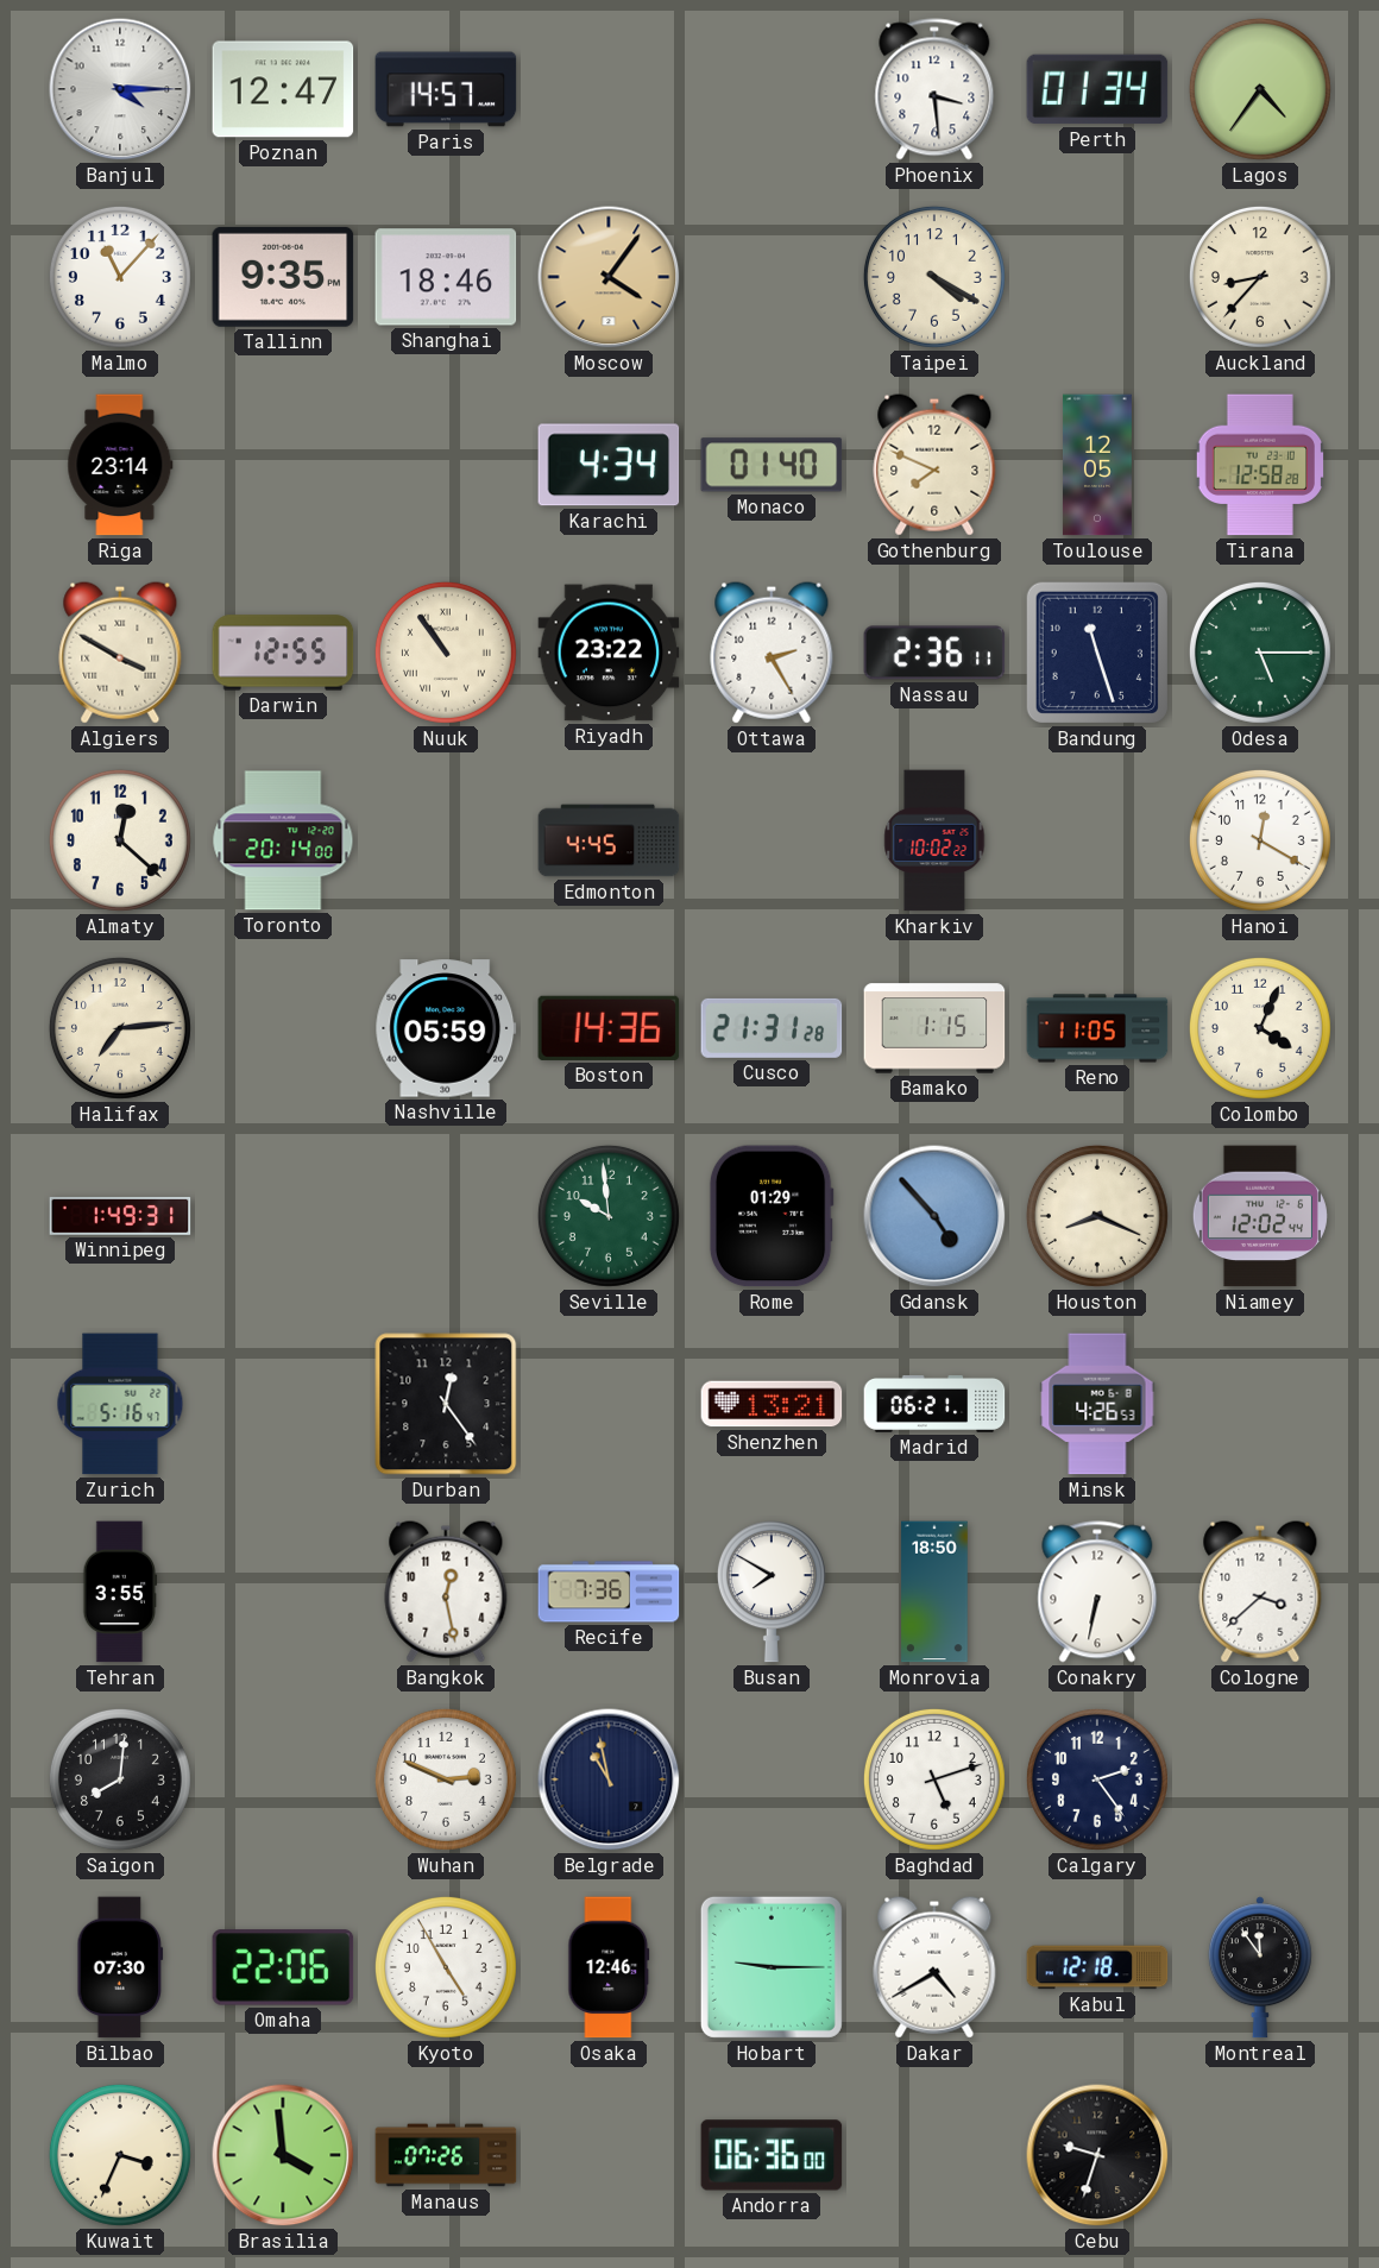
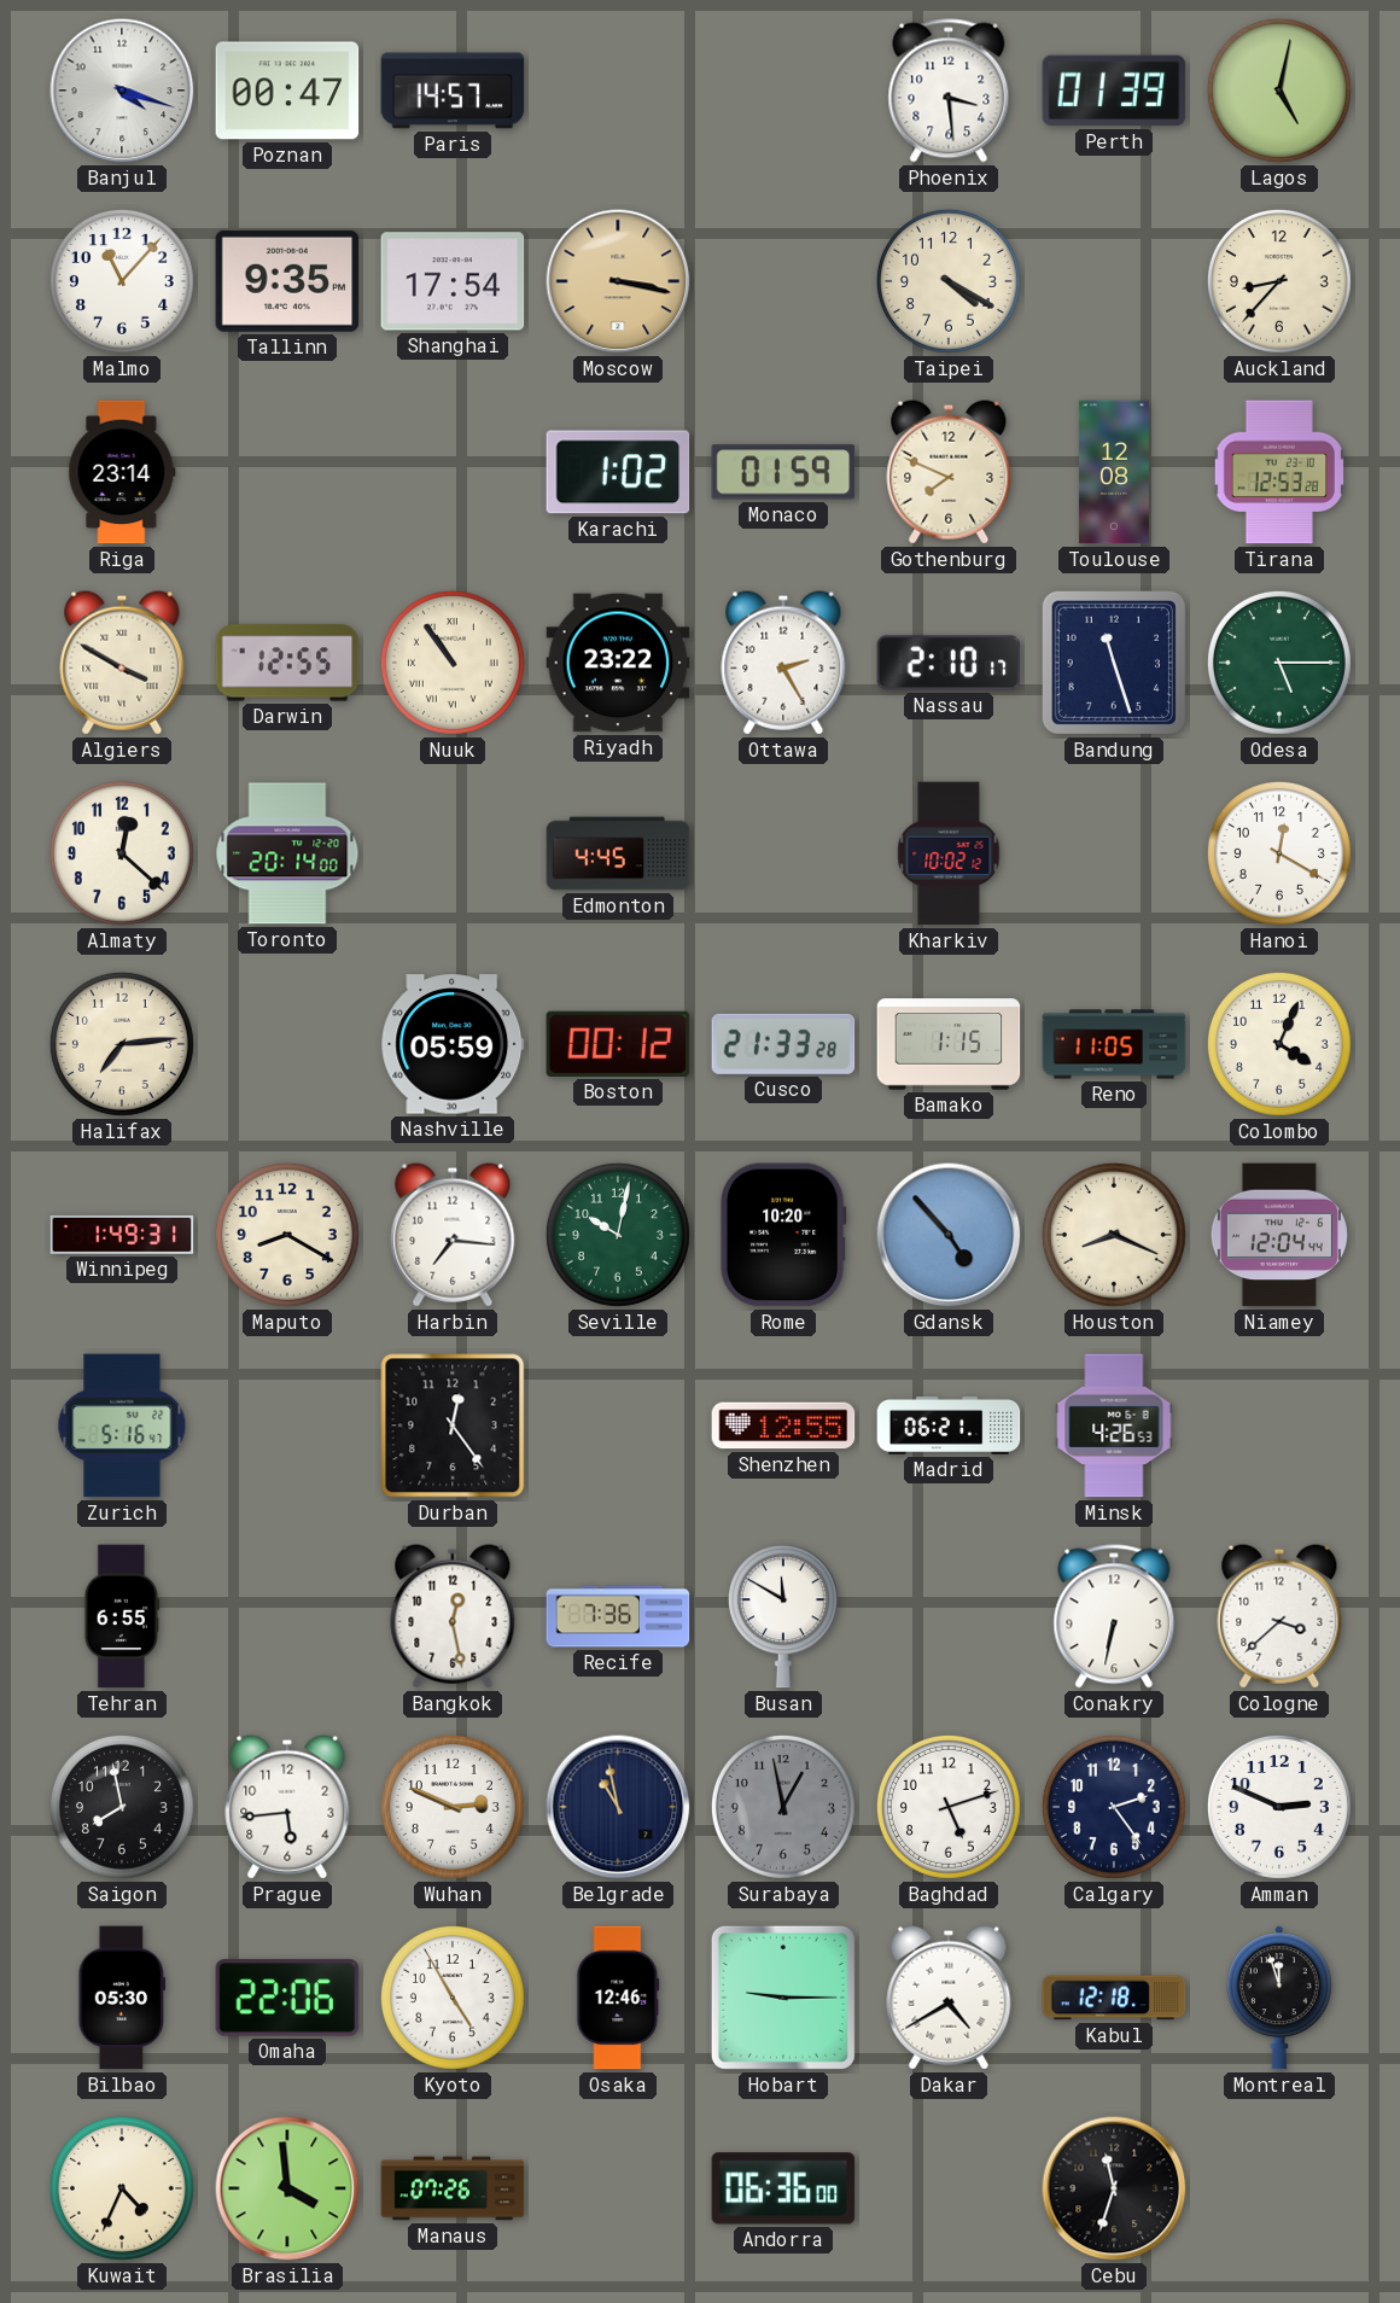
Banjul: 4:15 -> 4:18
Poznan: 12:47 -> 00:47
Perth: 01:34 -> 01:39
Lagos: 4:36 -> 5:02
Shanghai: 18:46 -> 17:54
Moscow: 4:06 -> 3:17
Karachi: 4:34 -> 1:02
Monaco: 01:40 -> 01:59
Toulouse: 12:05 -> 12:08
Tirana: 12:58 -> 12:53
Nassau: 2:36 -> 2:10
Kharkiv: 10:02:22 -> 10:02:12
Boston: 14:36 -> 00:12
Cusco: 21:31 -> 21:33
Maputo: none -> 8:20
Harbin: none -> 7:16
Seville: 9:59 -> 10:02
Rome: 01:29 -> 10:20
Niamey: 12:02 -> 12:04
Shenzhen: 13:21 -> 12:55
Tehran: 3:55 -> 6:55
Busan: 7:50 -> 11:50
Monrovia: 18:50 -> none
Saigon: 8:01 -> 7:58
Prague: none -> 5:44
Surabaya: none -> 12:58
Amman: none -> 2:49
Bilbao: 07:30 -> 05:30
Montreal: 11:54 -> 11:57
Kuwait: 3:34 -> 4:34
Cebu: 9:33 -> 11:33
